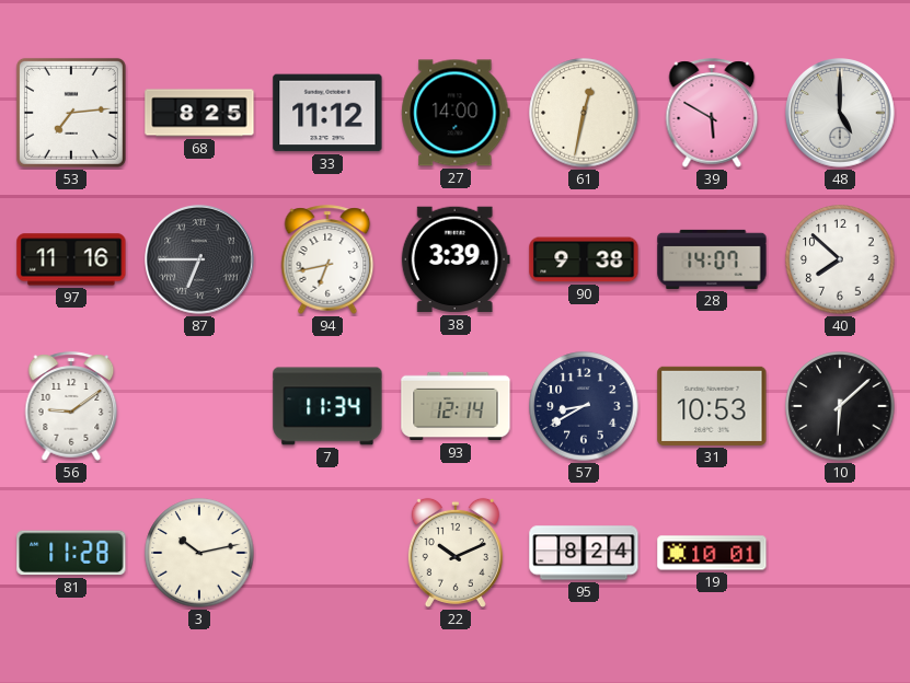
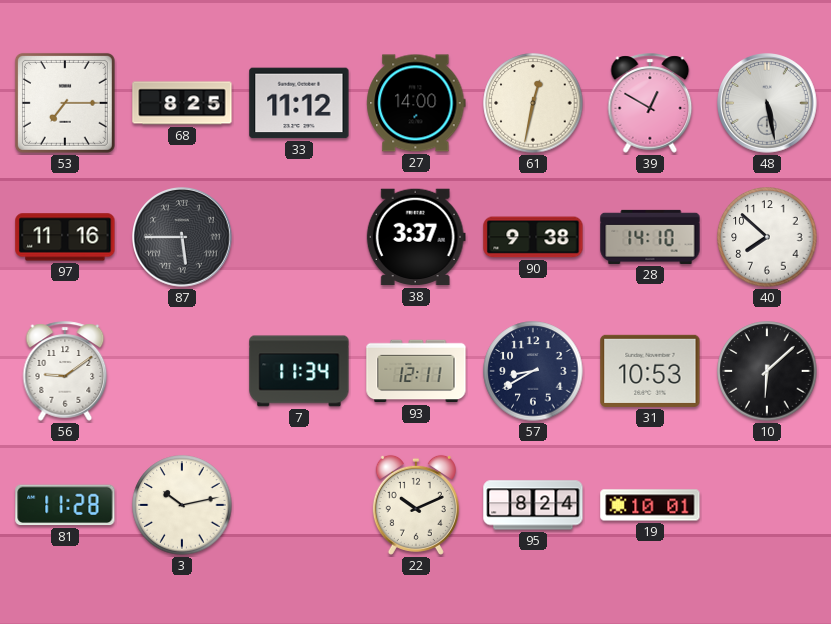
53: 7:14 -> 7:15
39: 5:50 -> 12:50
48: 5:00 -> 5:28
87: 6:45 -> 5:45
94: 6:43 -> none
38: 3:39 -> 3:37
28: 14:07 -> 14:10
93: 12:14 -> 12:11
